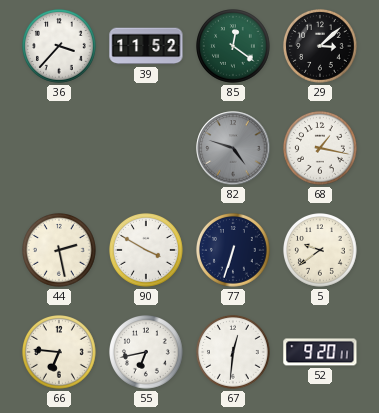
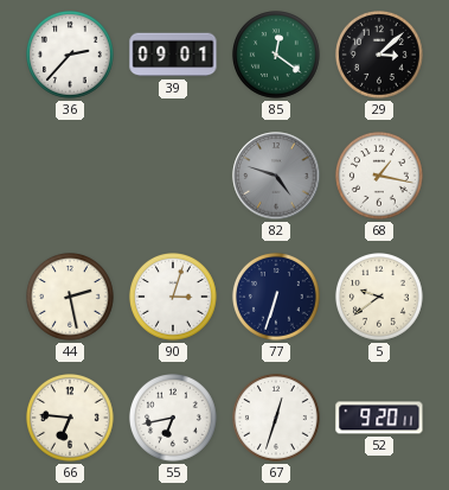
36: 3:37 -> 2:37
39: 11:52 -> 09:01
90: 3:50 -> 3:03
67: 12:31 -> 12:33
